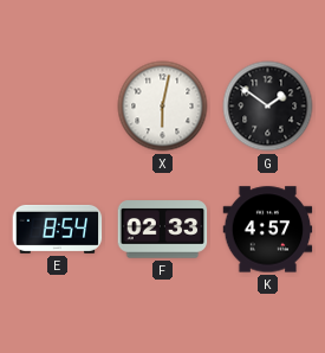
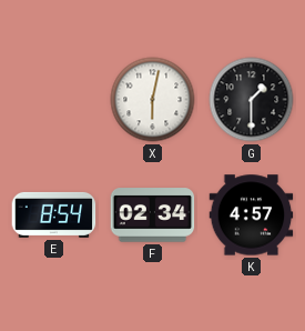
G: 1:51 -> 1:30
F: 02:33 -> 02:34
